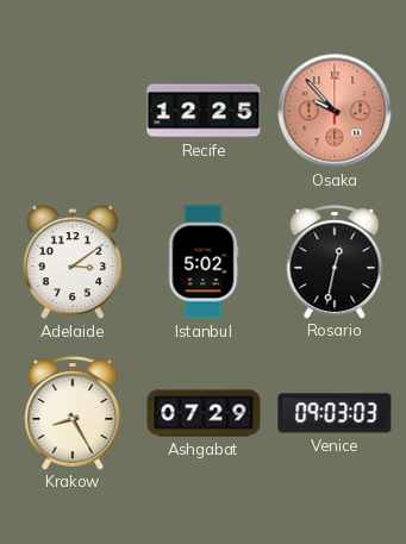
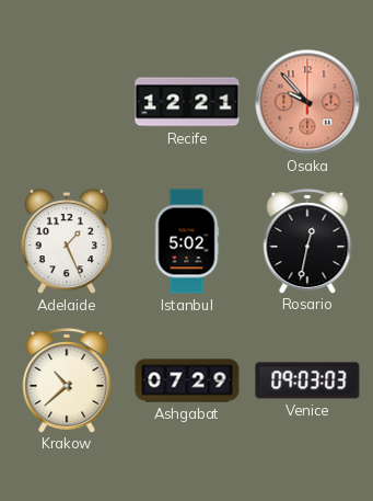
Recife: 12:25 -> 12:21
Adelaide: 3:09 -> 1:26
Krakow: 8:25 -> 10:38
